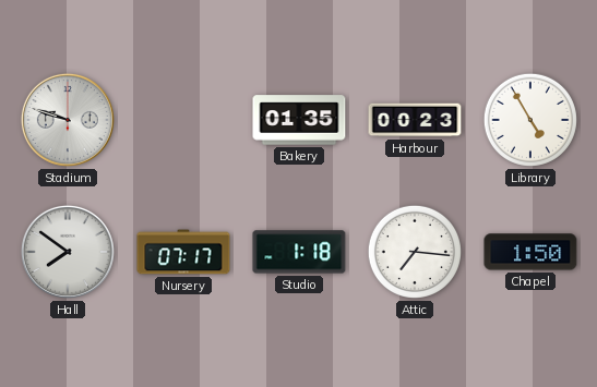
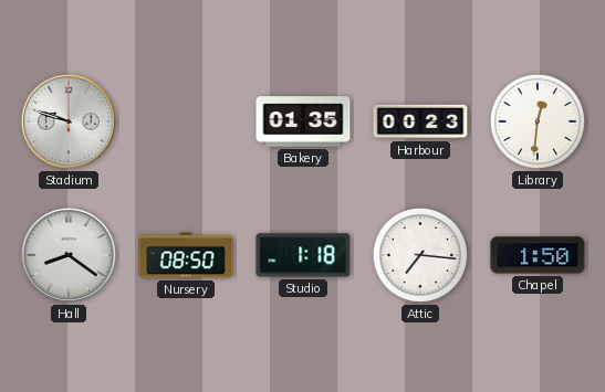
Library: 4:55 -> 12:31
Hall: 7:51 -> 8:21
Nursery: 07:17 -> 08:50
